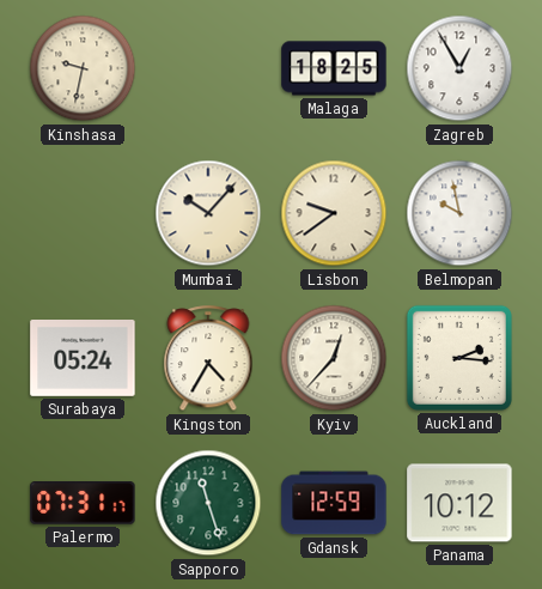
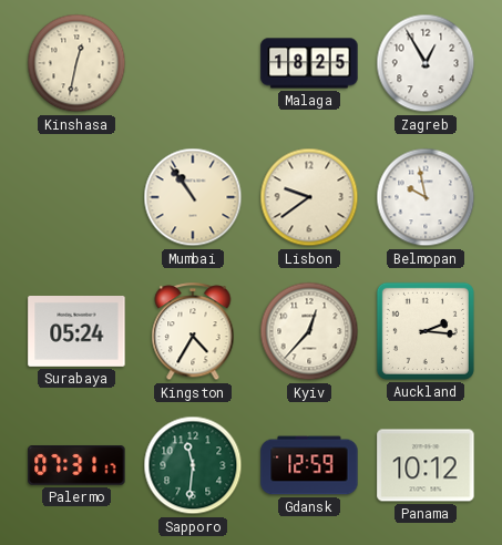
Kinshasa: 9:32 -> 12:32
Mumbai: 10:07 -> 10:54
Sapporo: 11:27 -> 11:31
